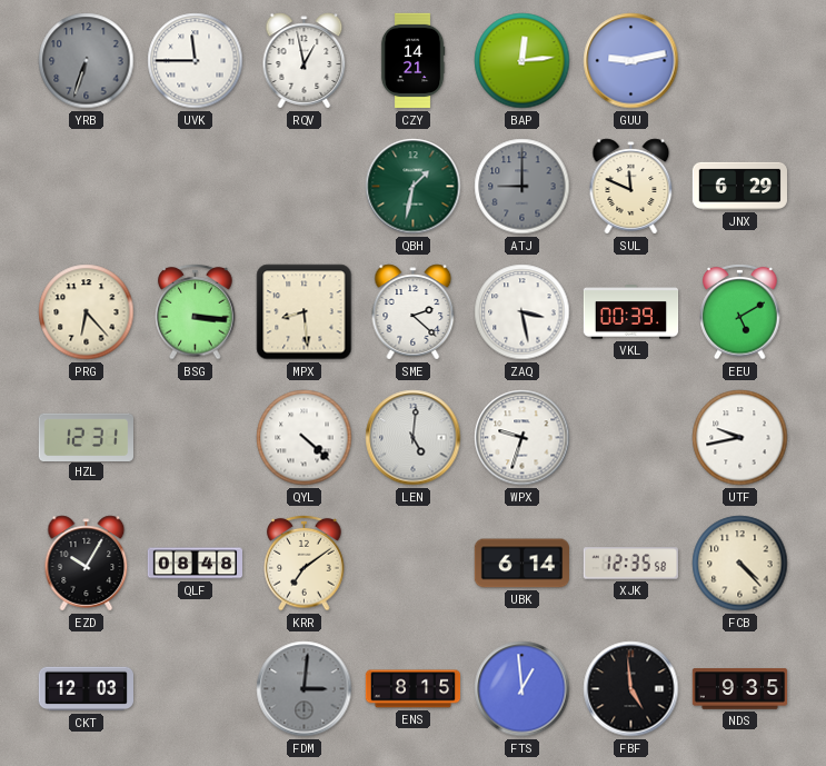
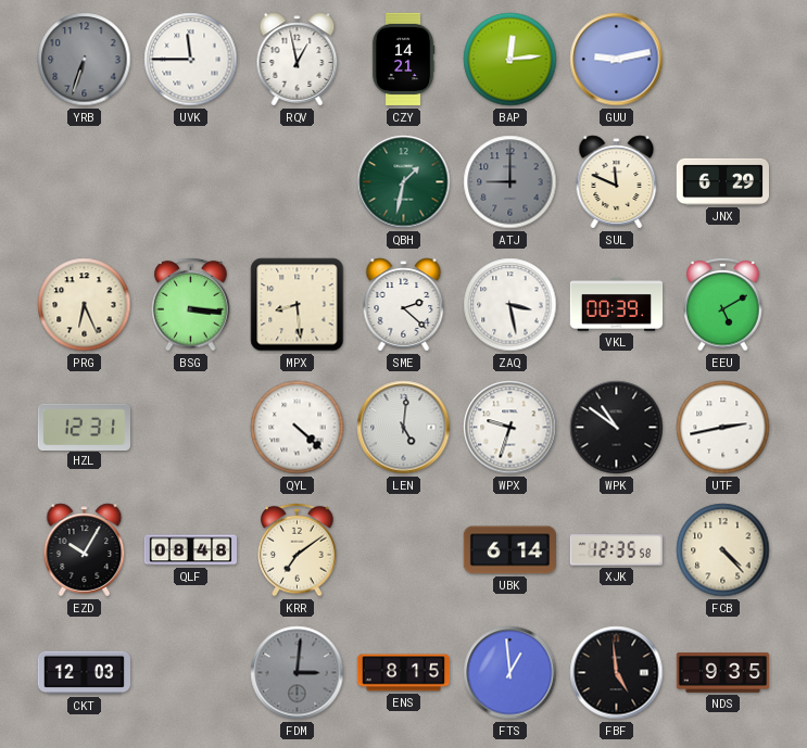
PRG: 6:23 -> 6:26
WPK: none -> 10:51
UTF: 9:43 -> 2:43
